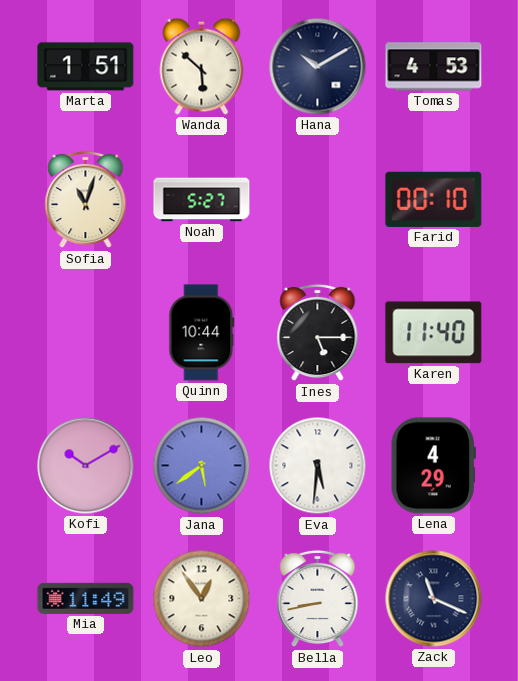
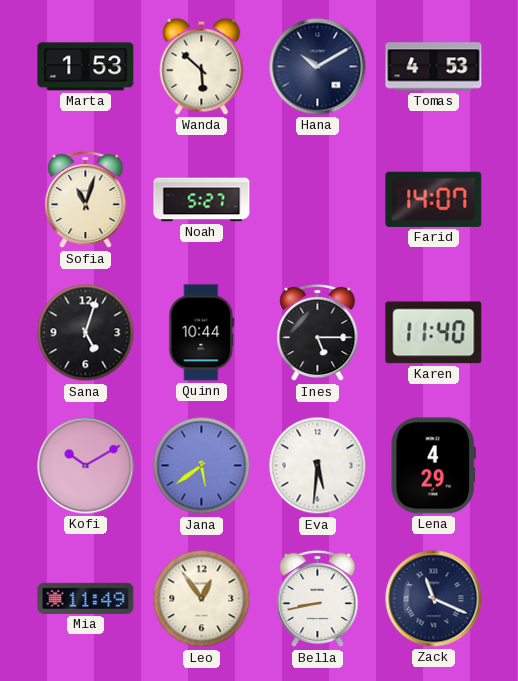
Marta: 1:51 -> 1:53
Farid: 00:10 -> 14:07
Sana: none -> 5:03
